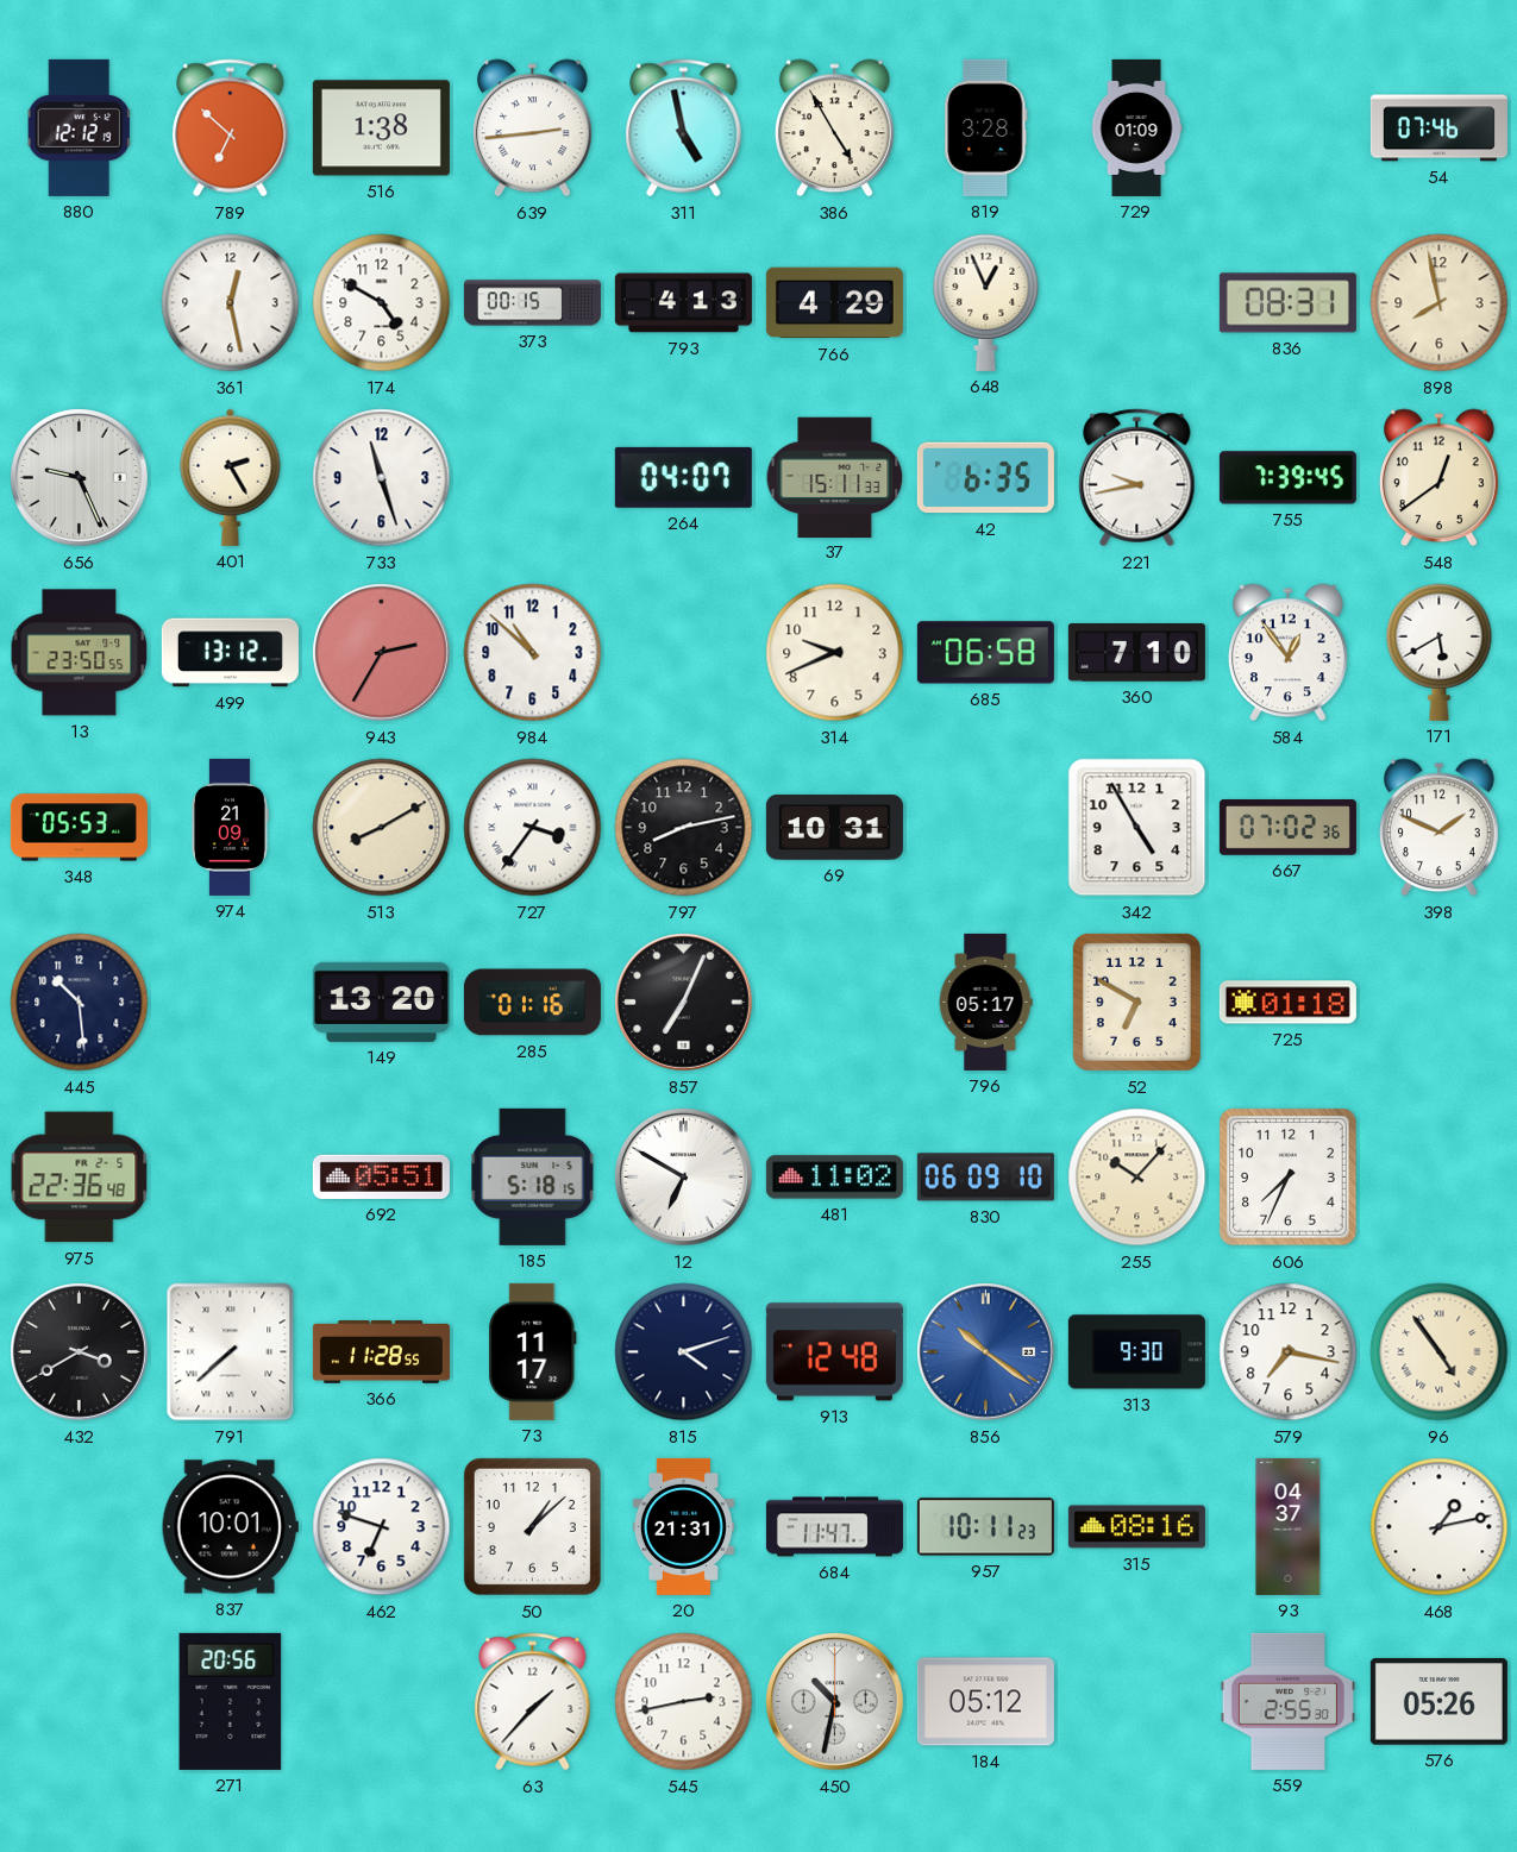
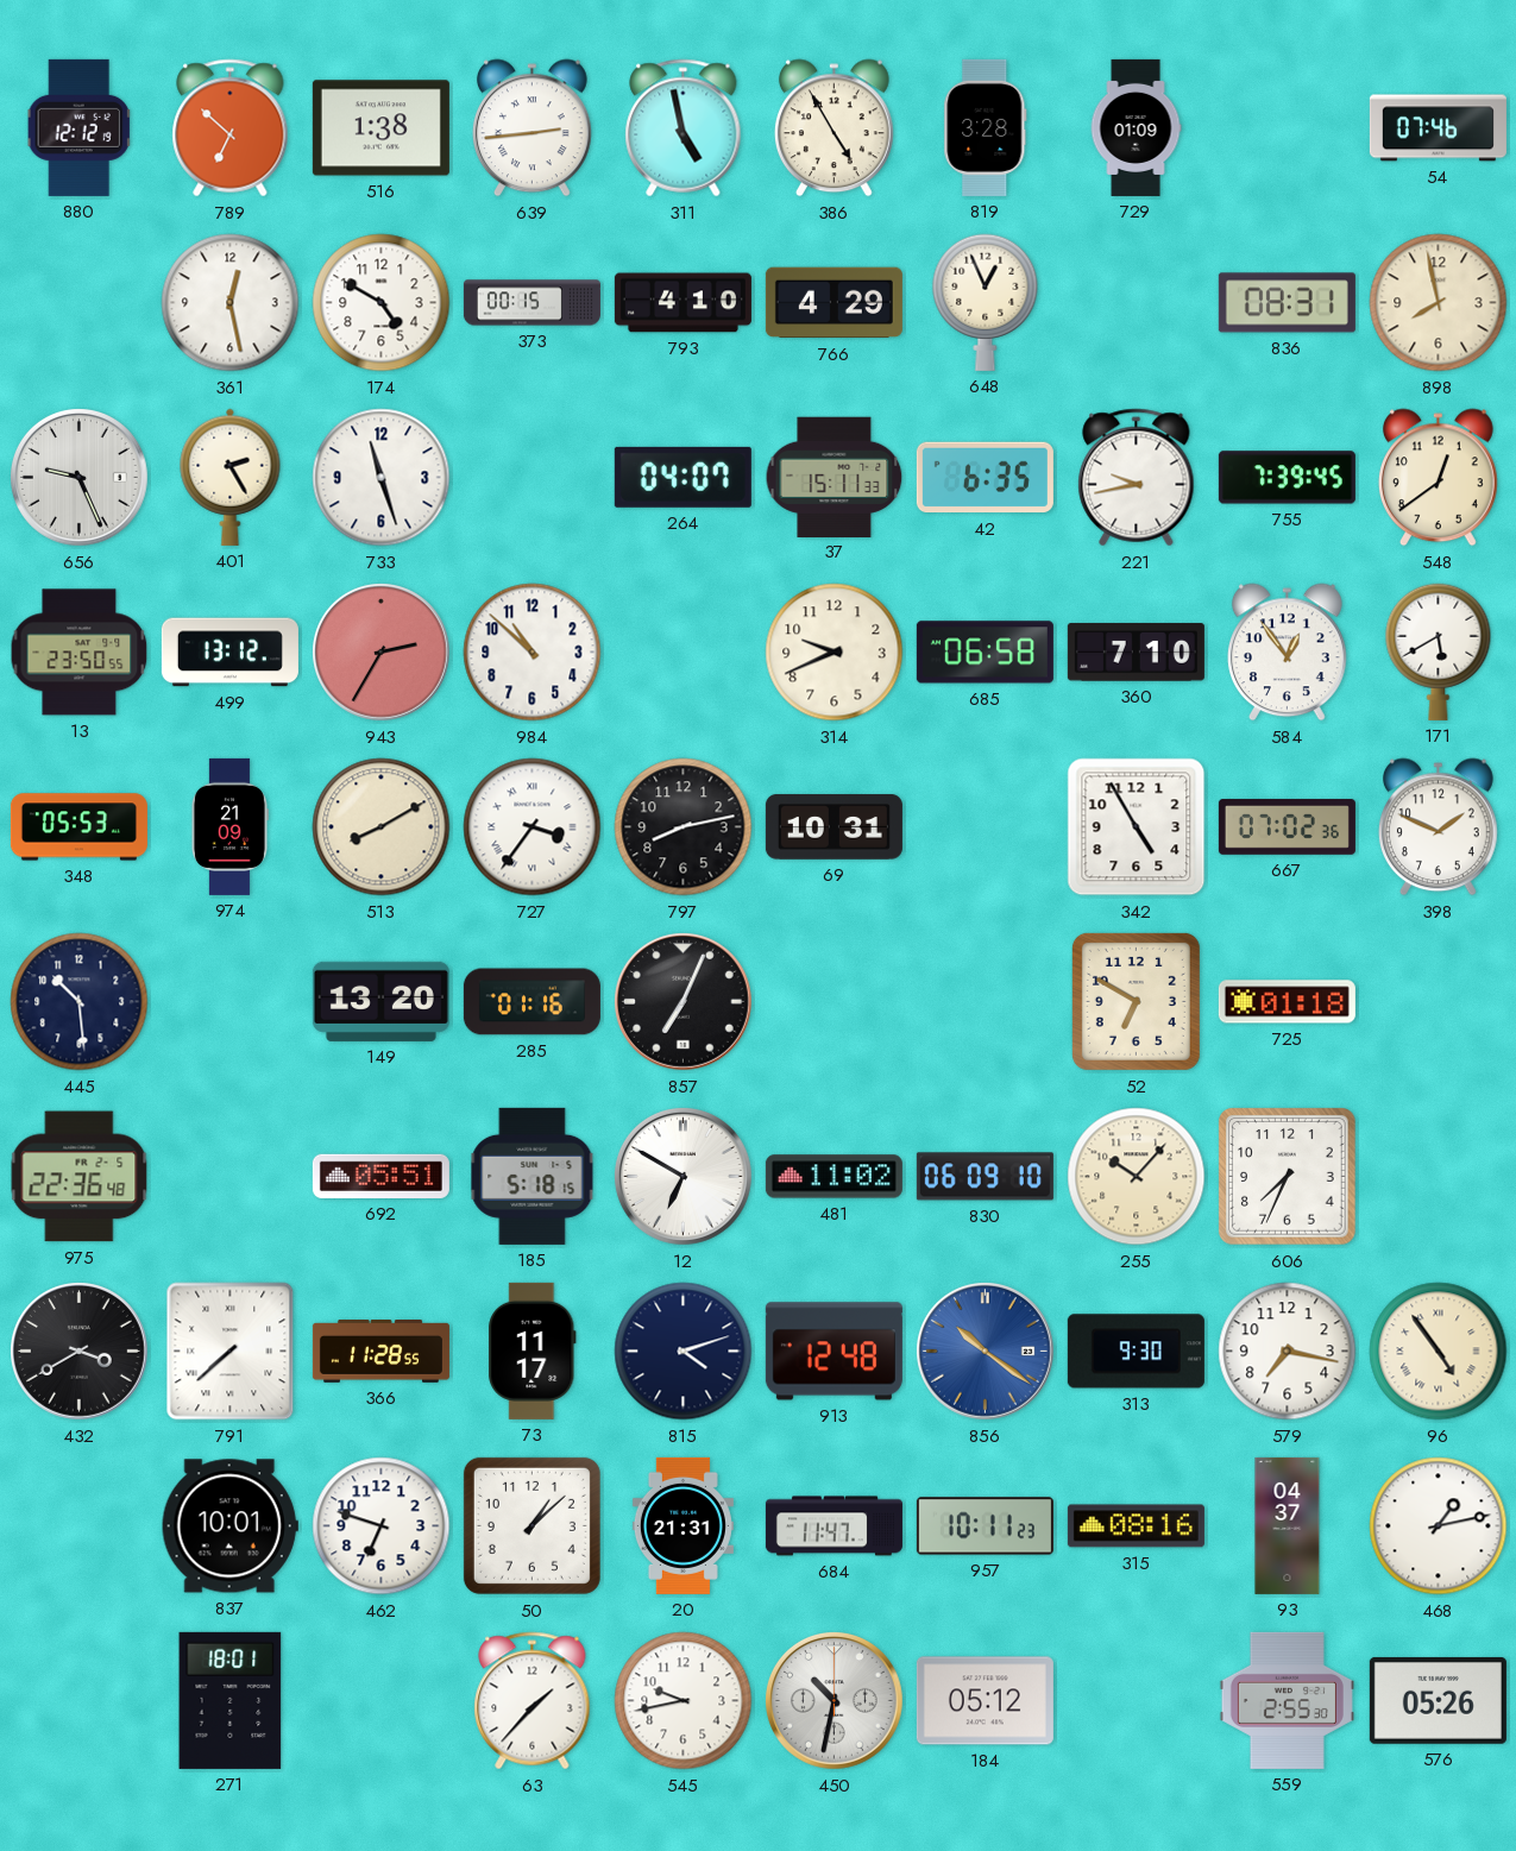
793: 4:13 -> 4:10
796: 05:17 -> none
271: 20:56 -> 18:01
545: 2:43 -> 9:43
